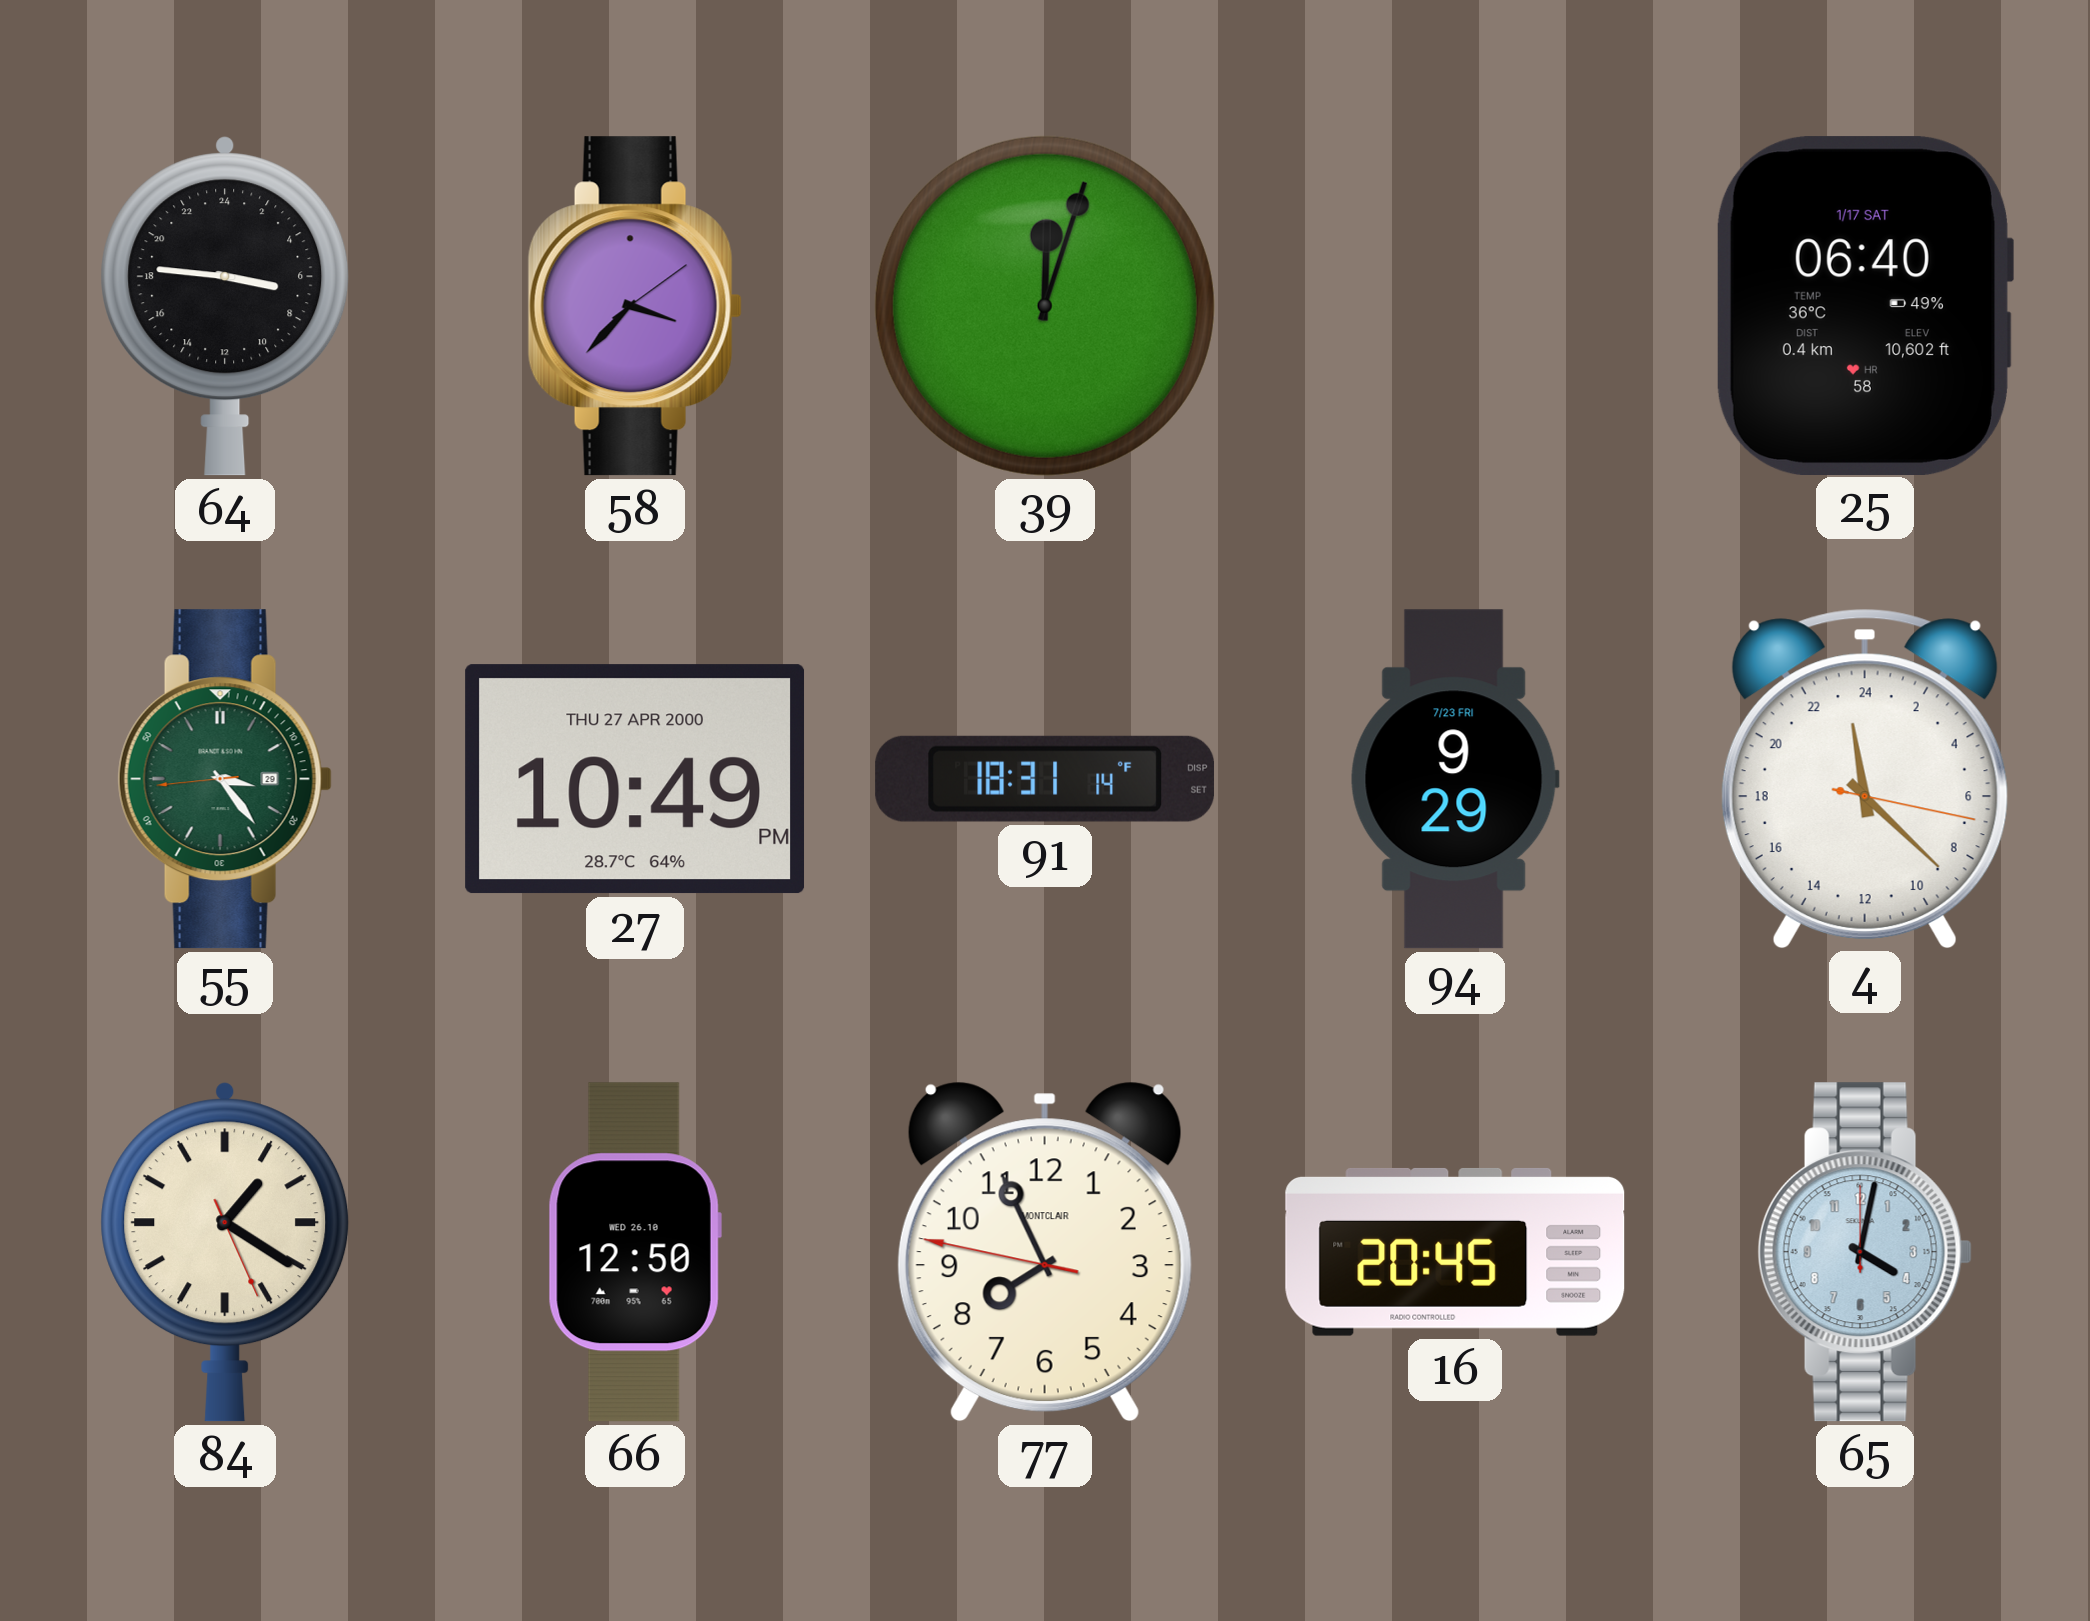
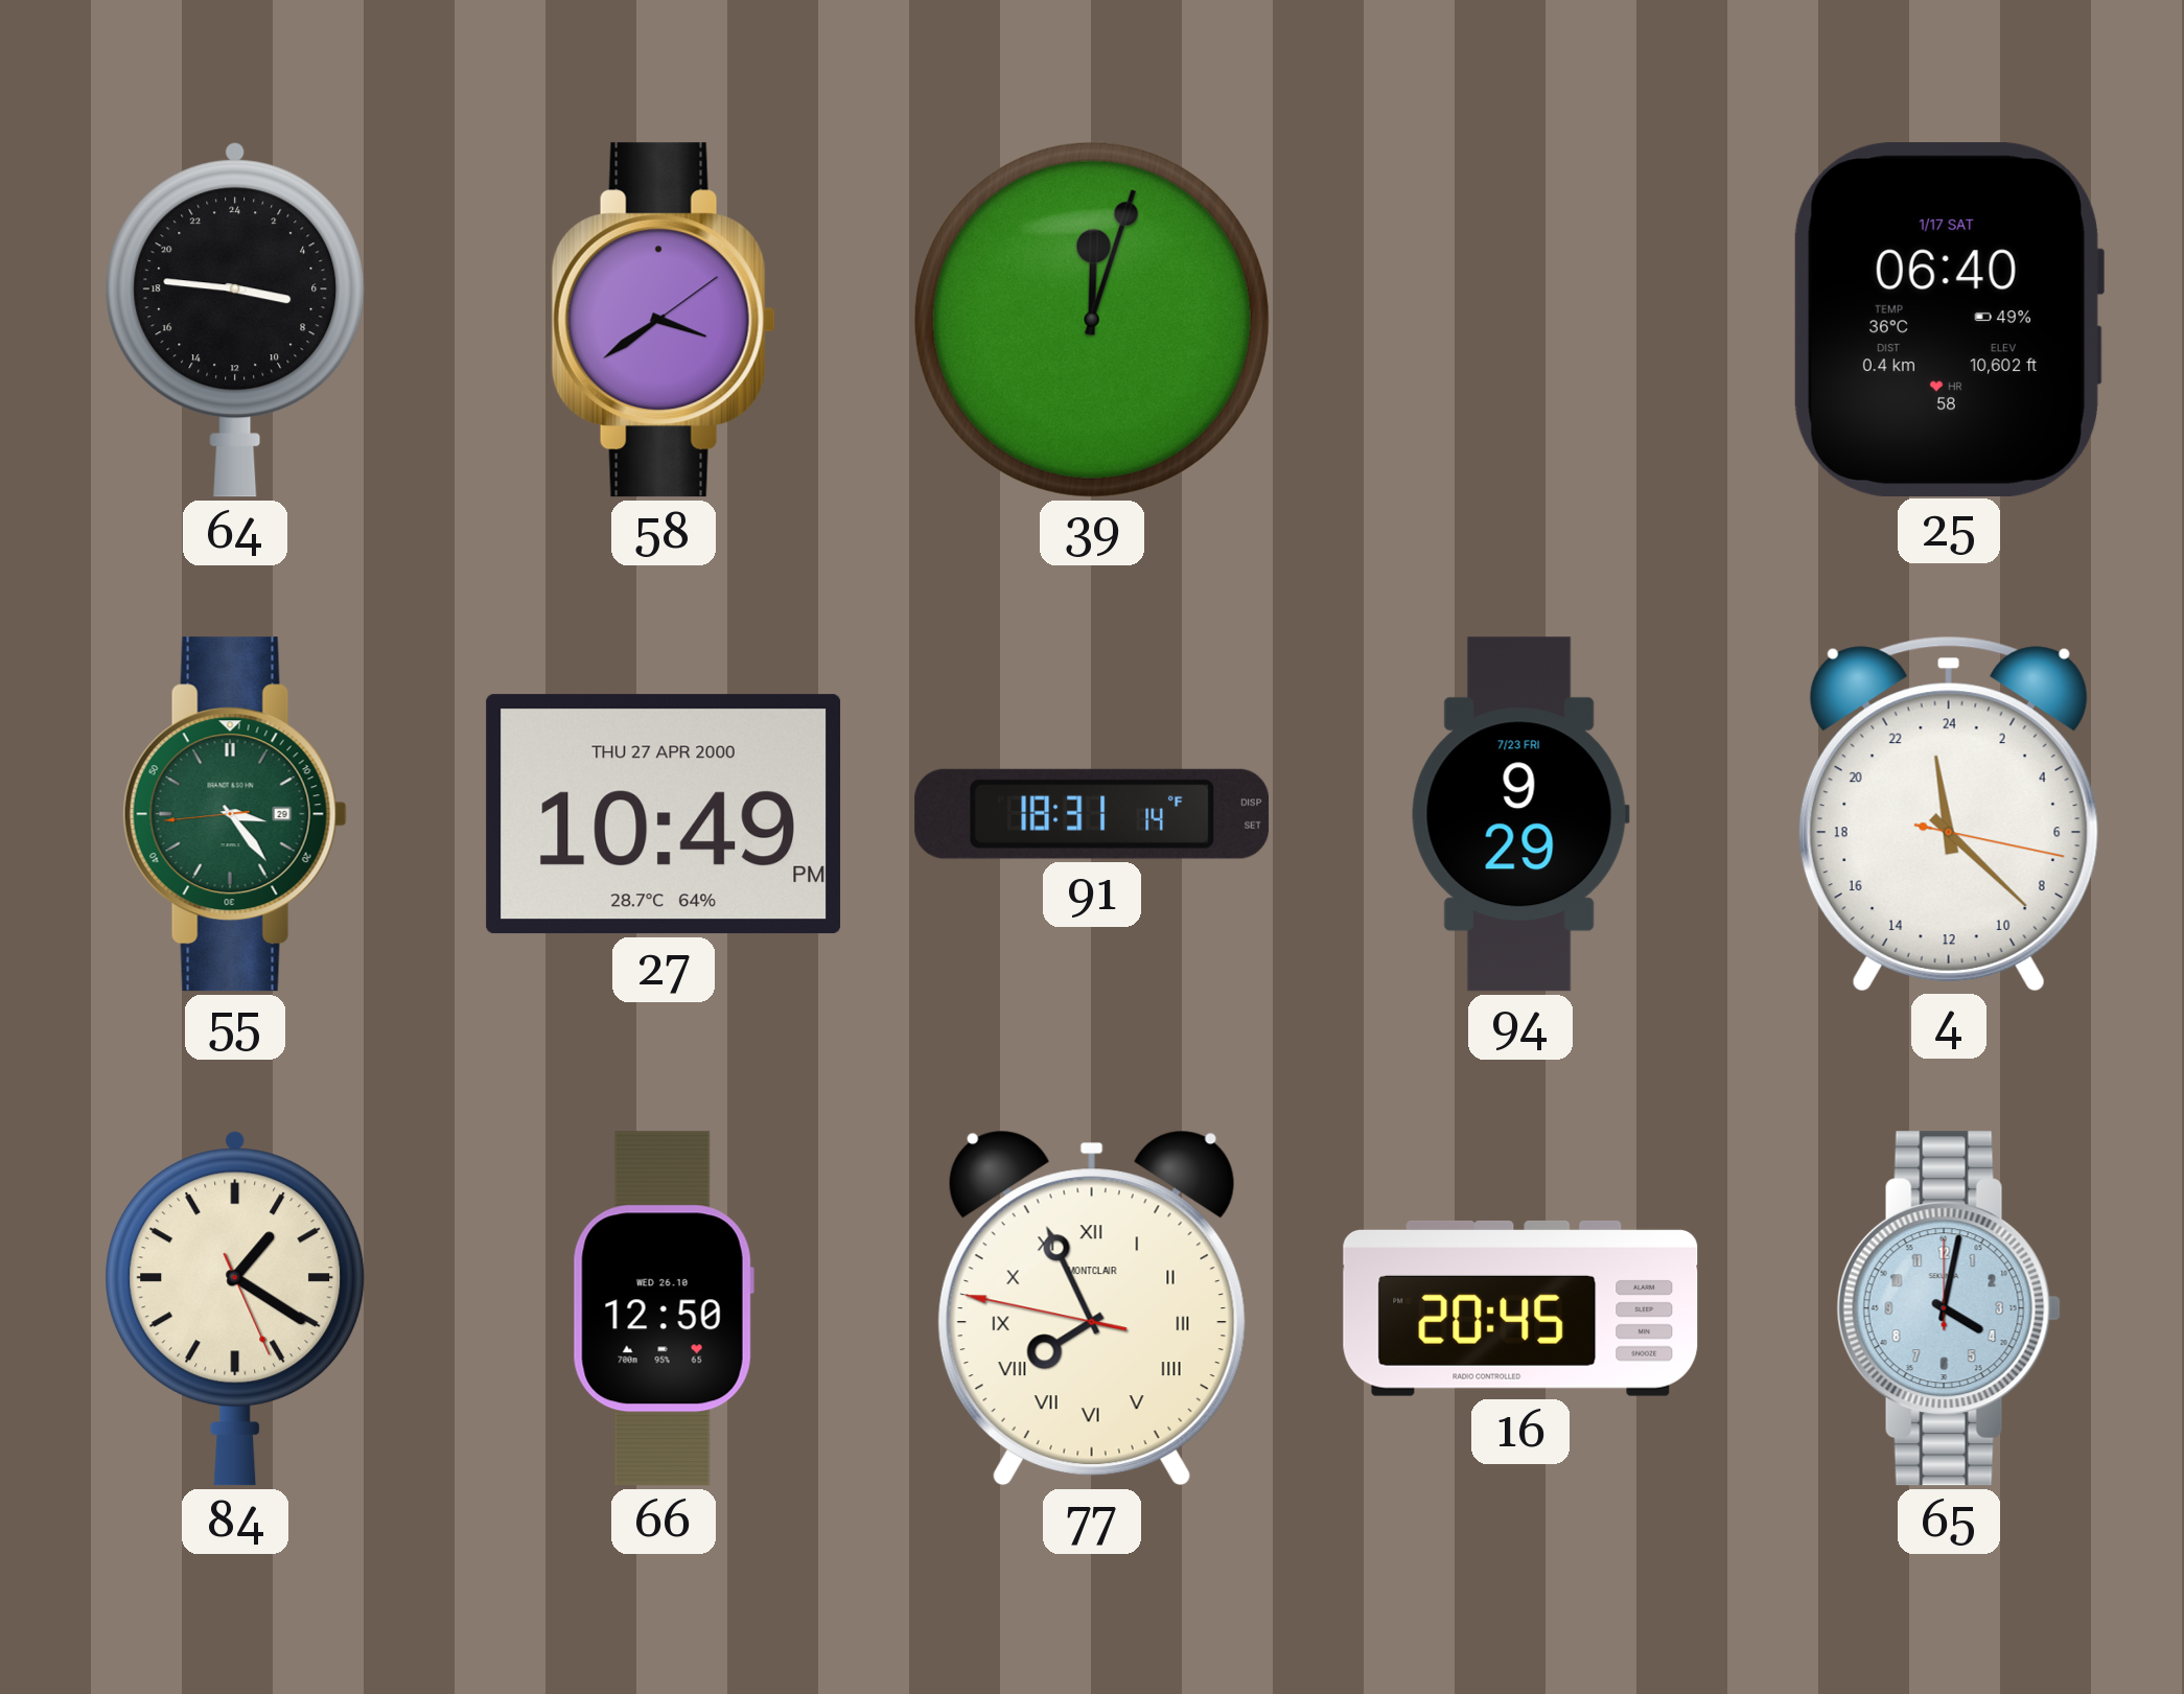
58: 3:37 -> 3:39
77 numerals: Arabic -> Roman
